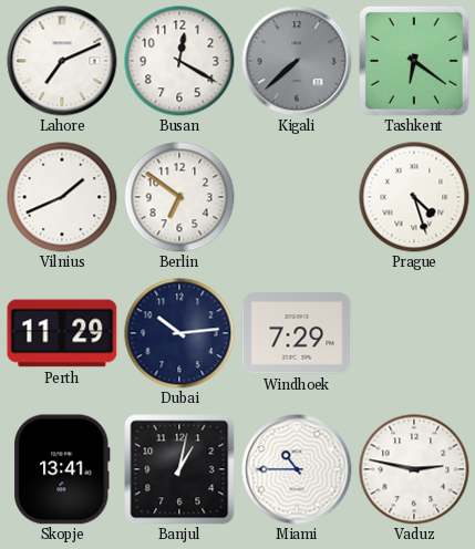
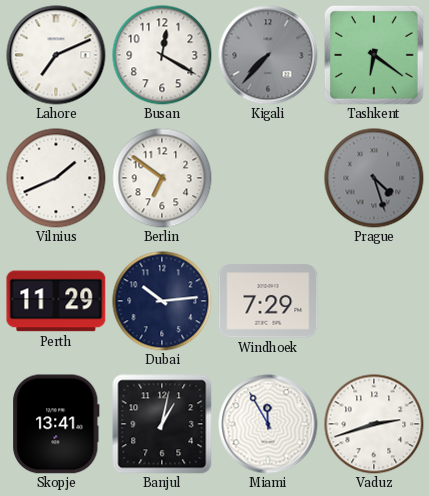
Kigali: 7:38 -> 7:37
Prague dial: white -> grey
Miami: 10:45 -> 11:55
Vaduz: 2:47 -> 2:42
